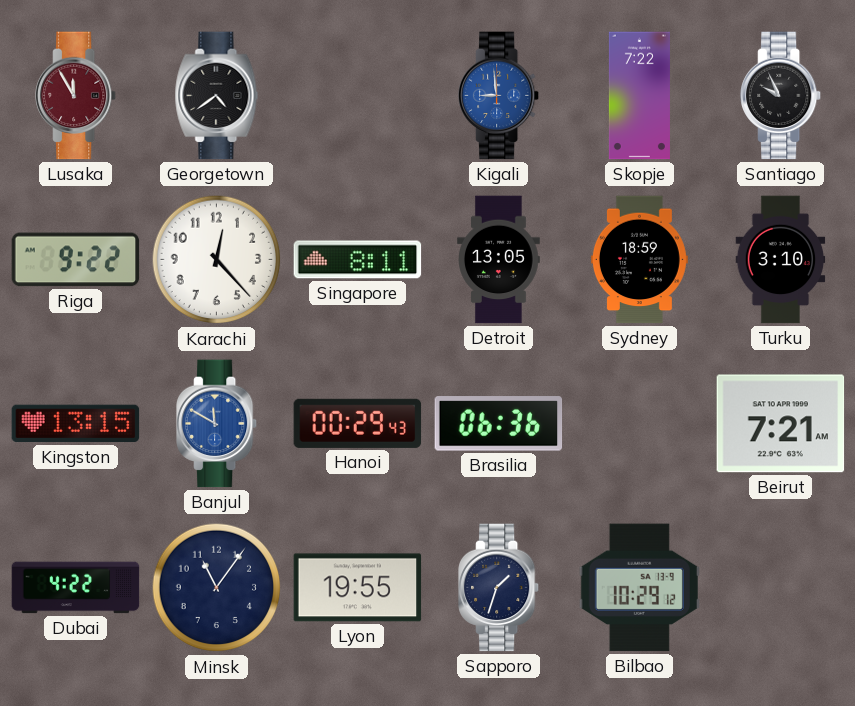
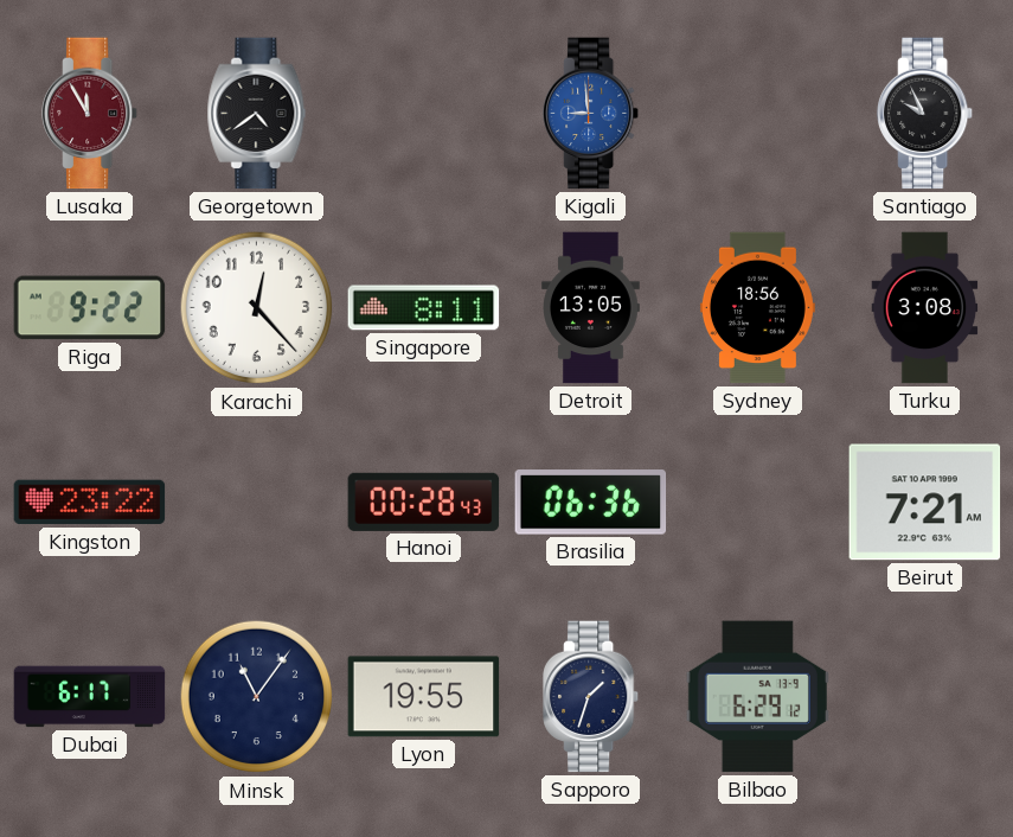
Skopje: 7:22 -> none
Sydney: 18:59 -> 18:56
Turku: 3:10 -> 3:08
Kingston: 13:15 -> 23:22
Banjul: 11:50 -> none
Hanoi: 00:29 -> 00:28
Dubai: 4:22 -> 6:17
Bilbao: 10:29 -> 6:29
